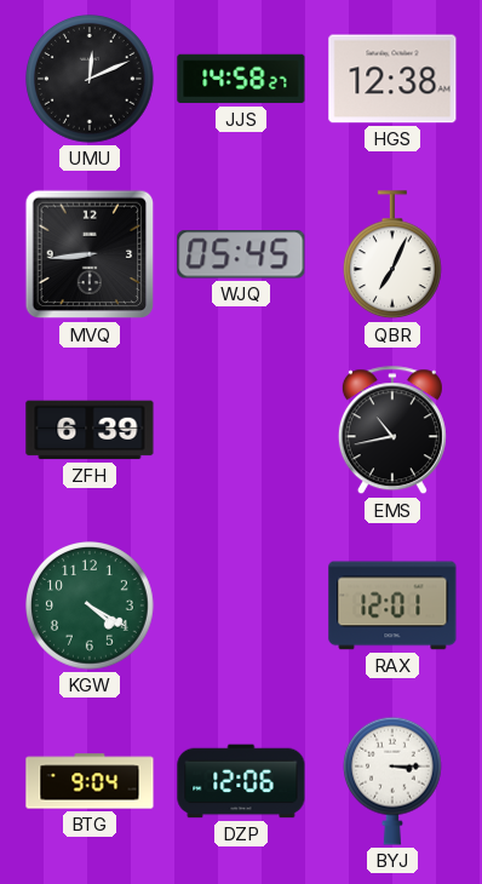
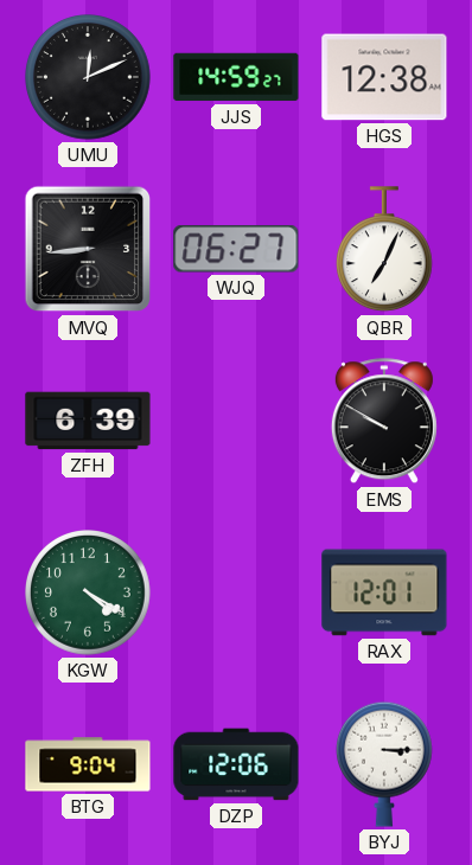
JJS: 14:58 -> 14:59
WJQ: 05:45 -> 06:27
EMS: 10:43 -> 9:50
